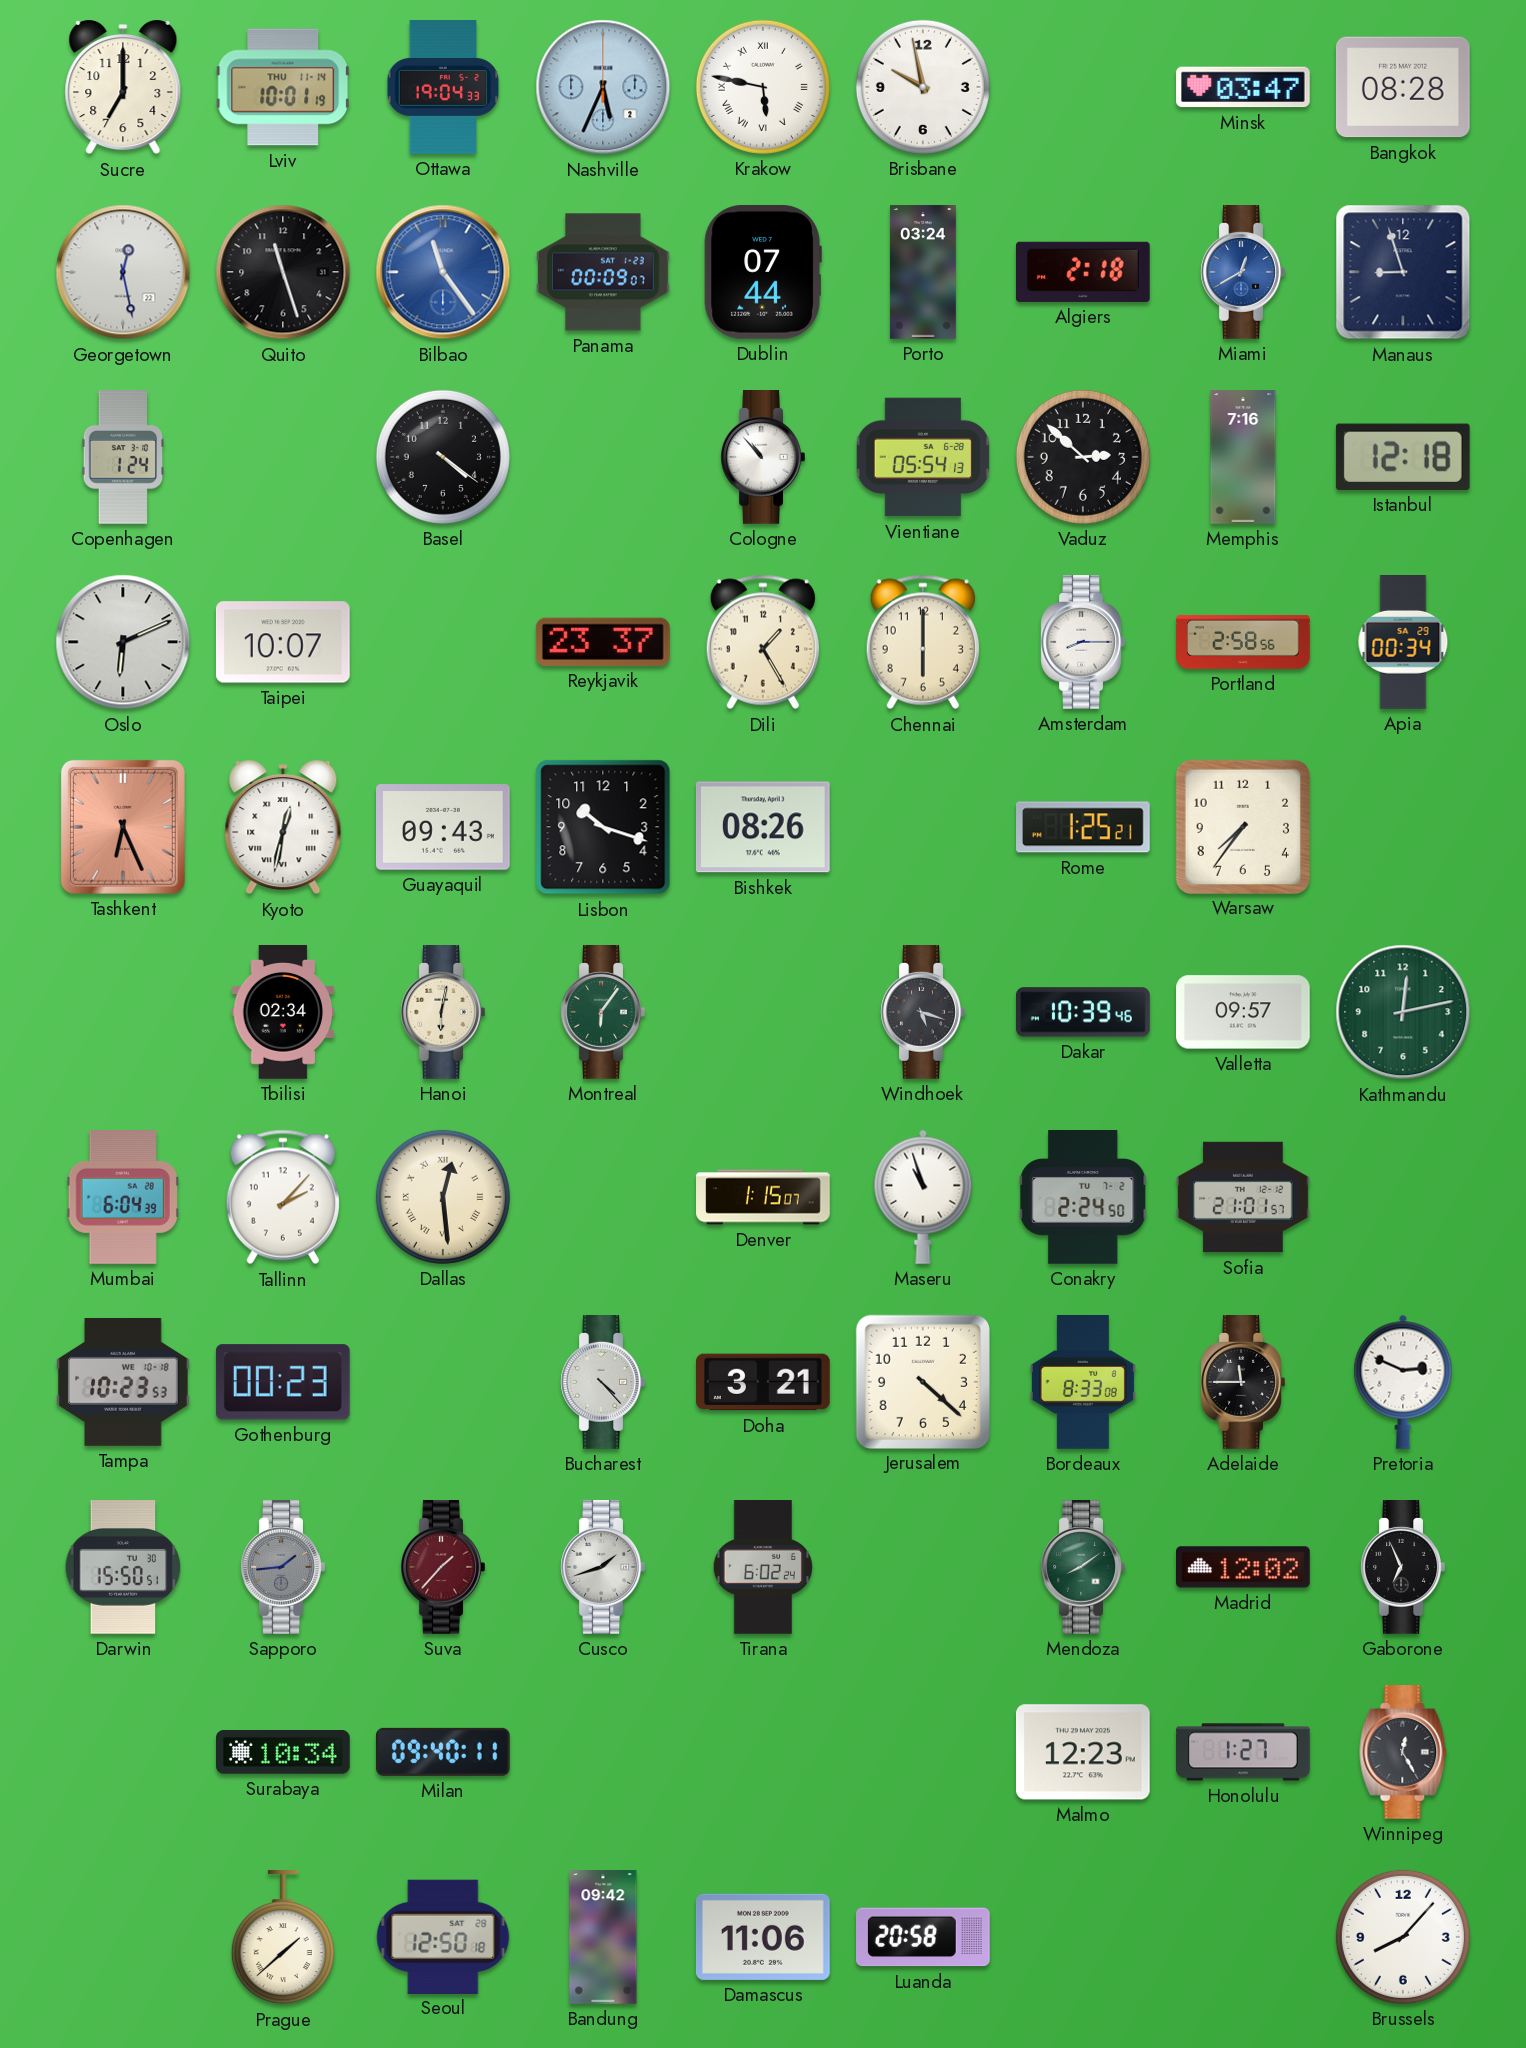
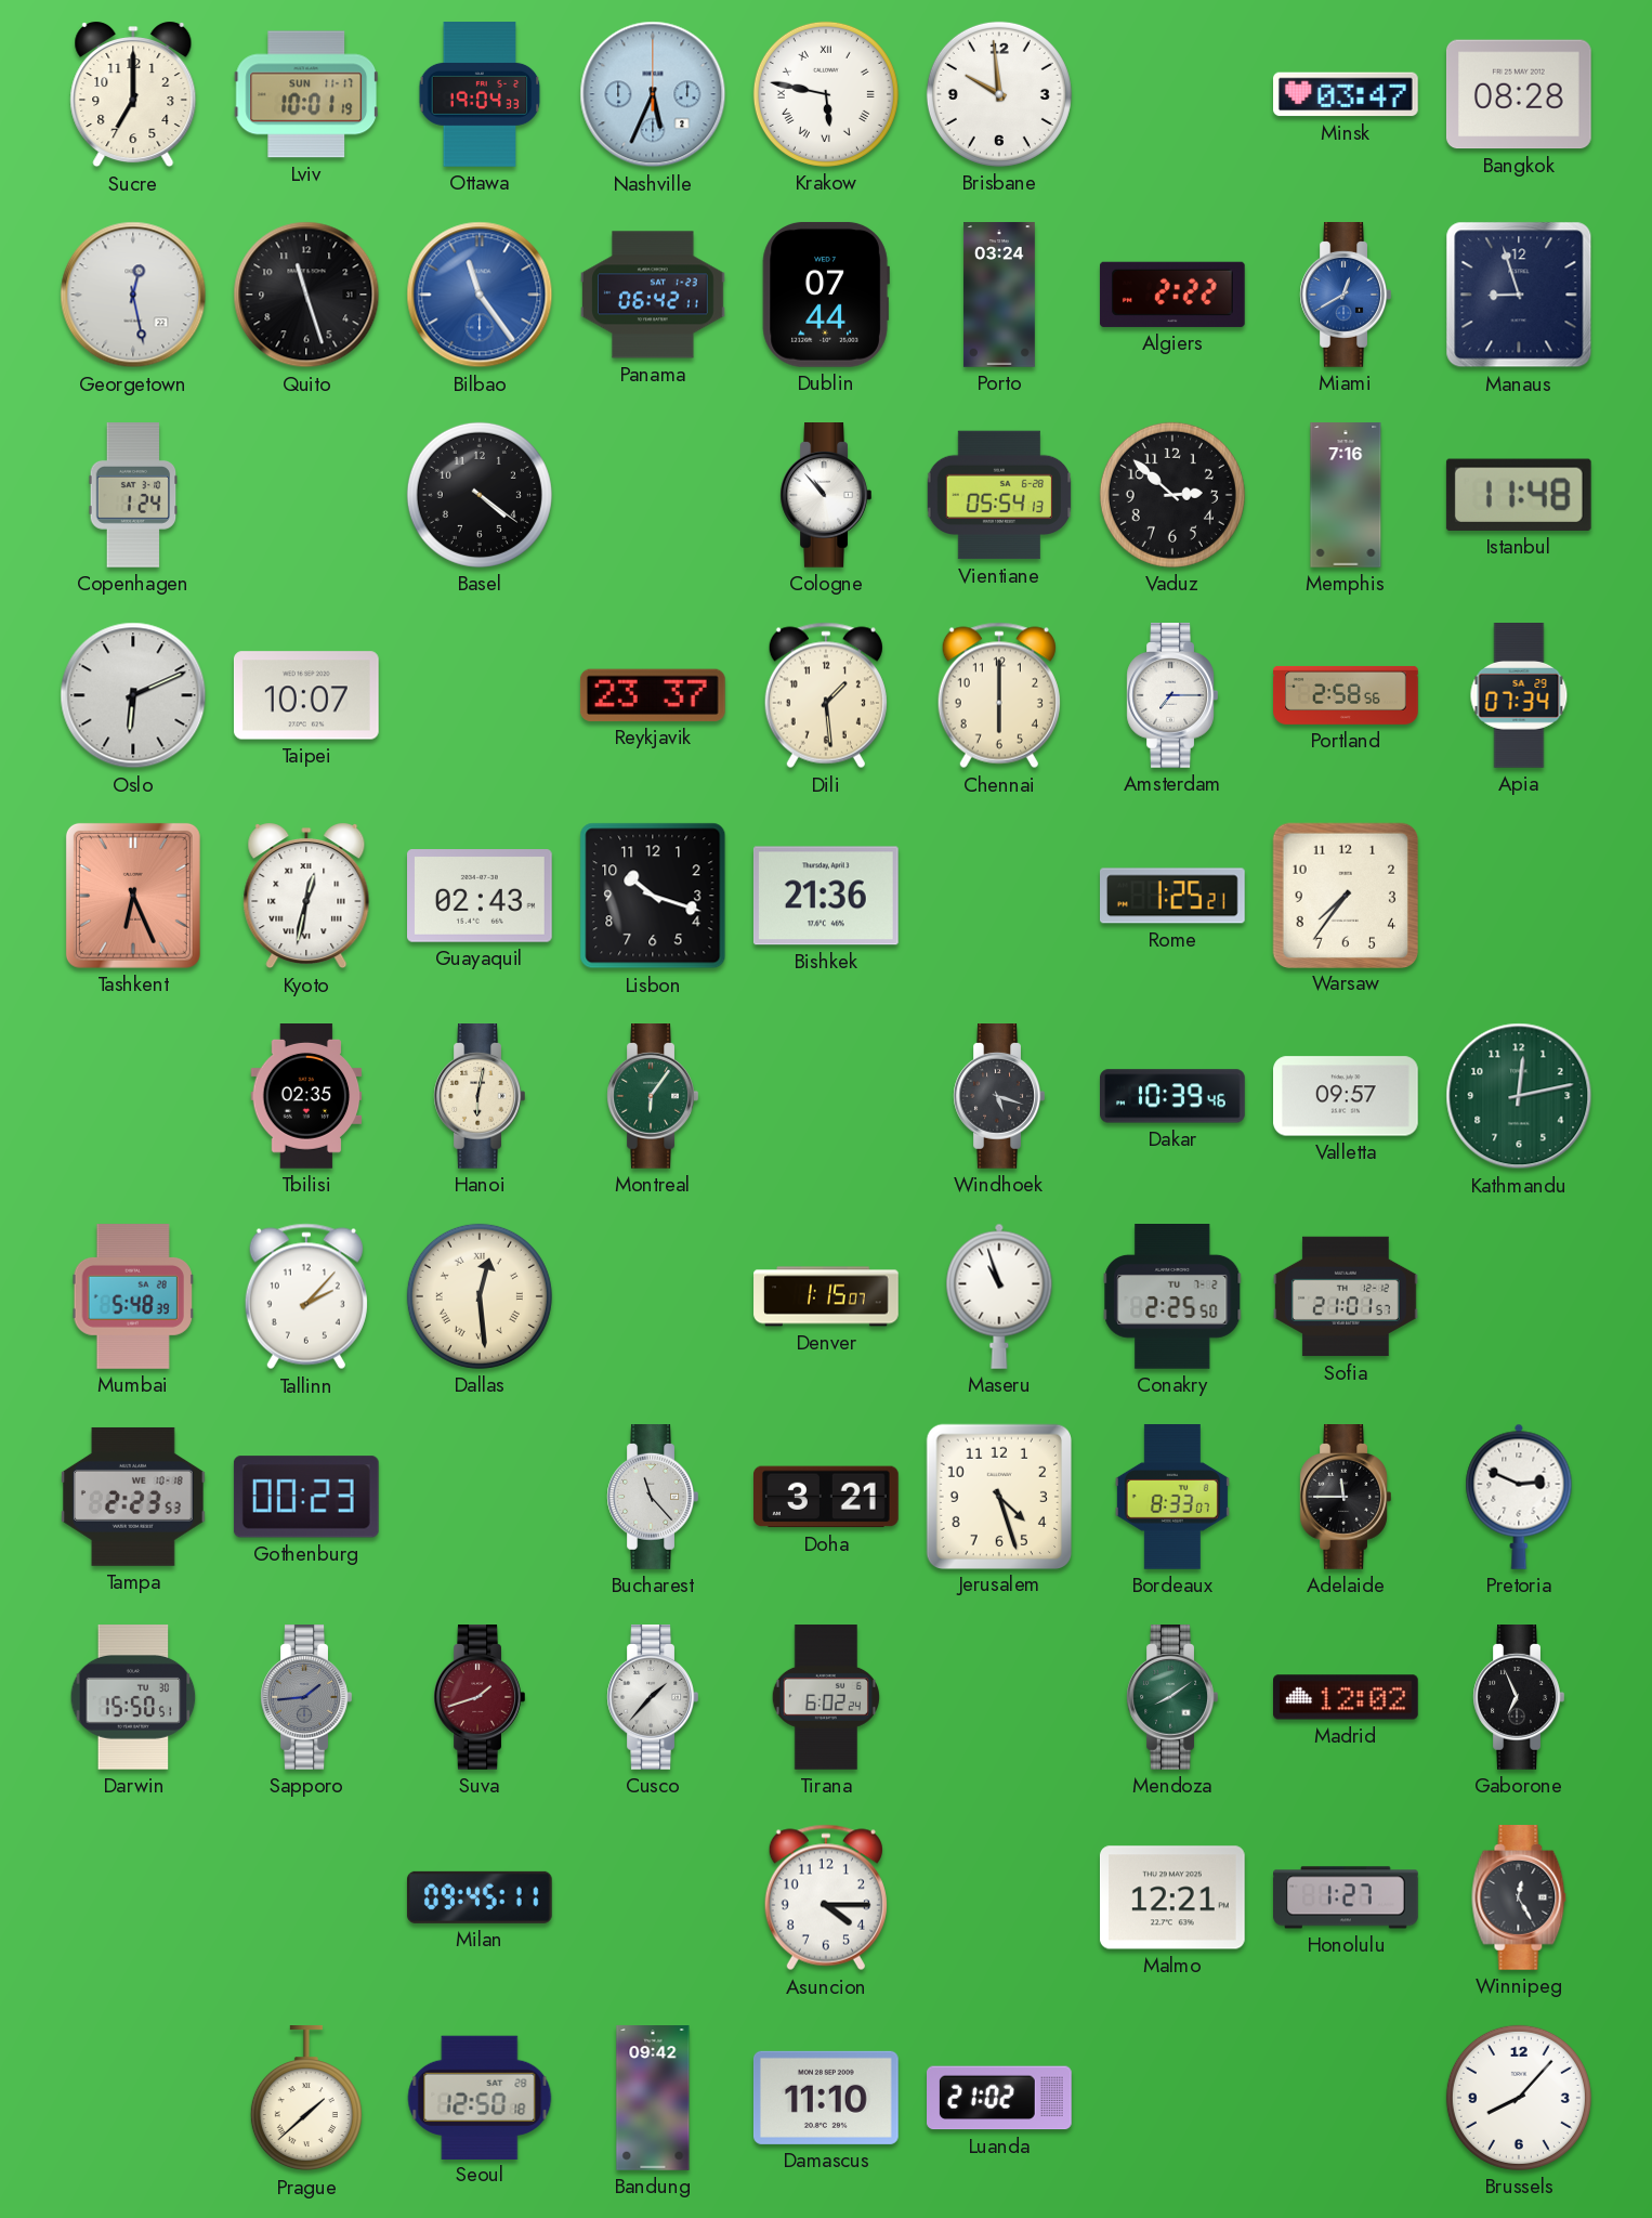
Lviv date: THU 11-14 -> SUN 11-17
Brisbane: 9:58 -> 9:59
Panama: 00:09 -> 06:42
Algiers: 2:18 -> 2:22
Istanbul: 12:18 -> 11:48
Dili: 1:25 -> 1:29
Amsterdam: 8:15 -> 7:15
Apia: 00:34 -> 07:34
Guayaquil: 09:43 -> 02:43
Bishkek: 08:26 -> 21:36
Tbilisi: 02:34 -> 02:35
Mumbai: 6:04 -> 5:48
Conakry: 2:24 -> 2:25
Tampa: 10:23 -> 2:23
Bucharest: 4:23 -> 11:23
Jerusalem: 4:22 -> 4:27
Bordeaux: 8:33:08 -> 8:33:07
Suva: 1:37 -> 1:42
Cusco: 1:42 -> 1:37
Surabaya: 10:34 -> none
Milan: 09:40 -> 09:45
Asuncion: none -> 4:15
Malmo: 12:23 -> 12:21
Damascus: 11:06 -> 11:10
Luanda: 20:58 -> 21:02
